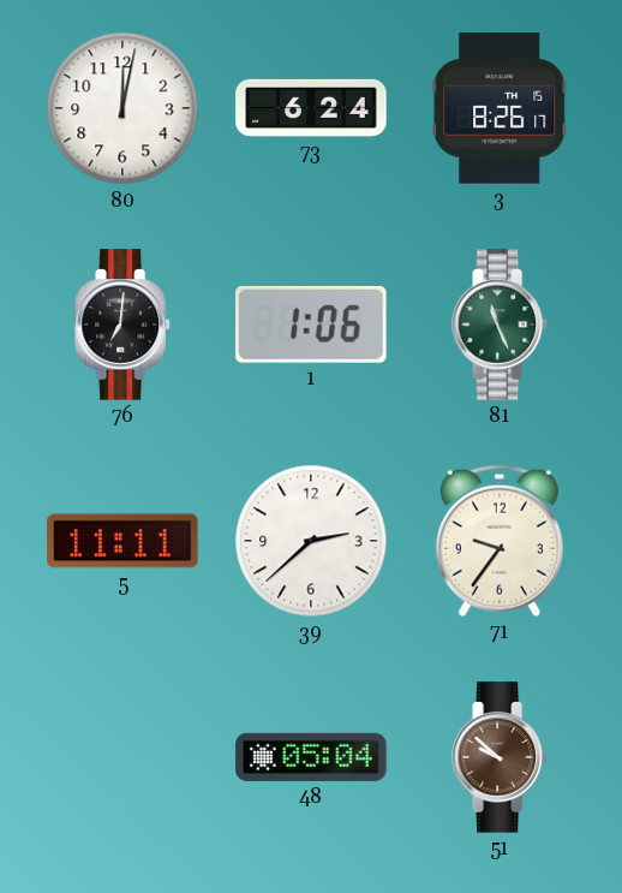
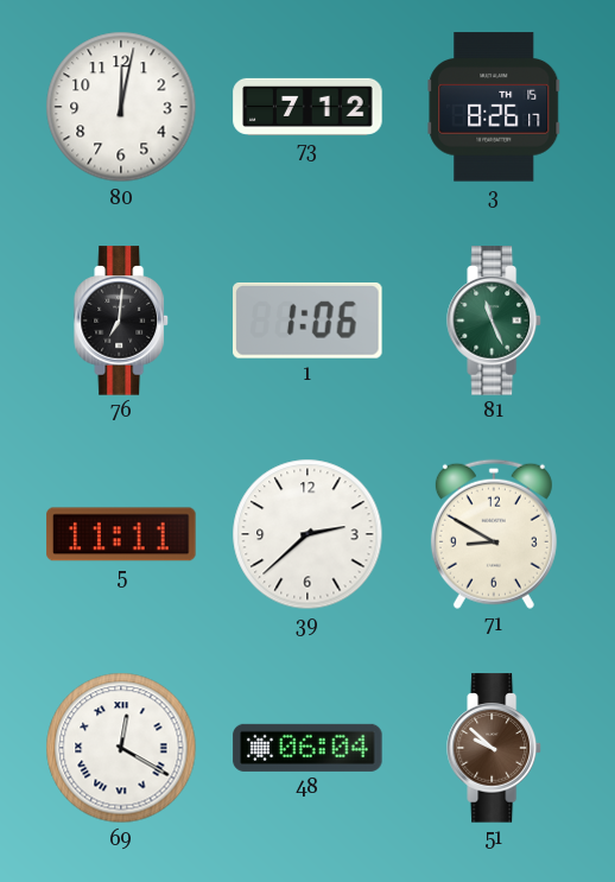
73: 6:24 -> 7:12
71: 9:36 -> 8:50
69: none -> 12:20
48: 05:04 -> 06:04
